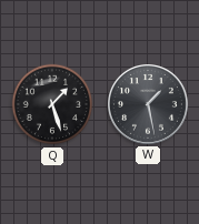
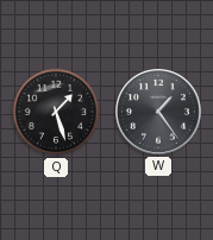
W: 1:28 -> 1:24
